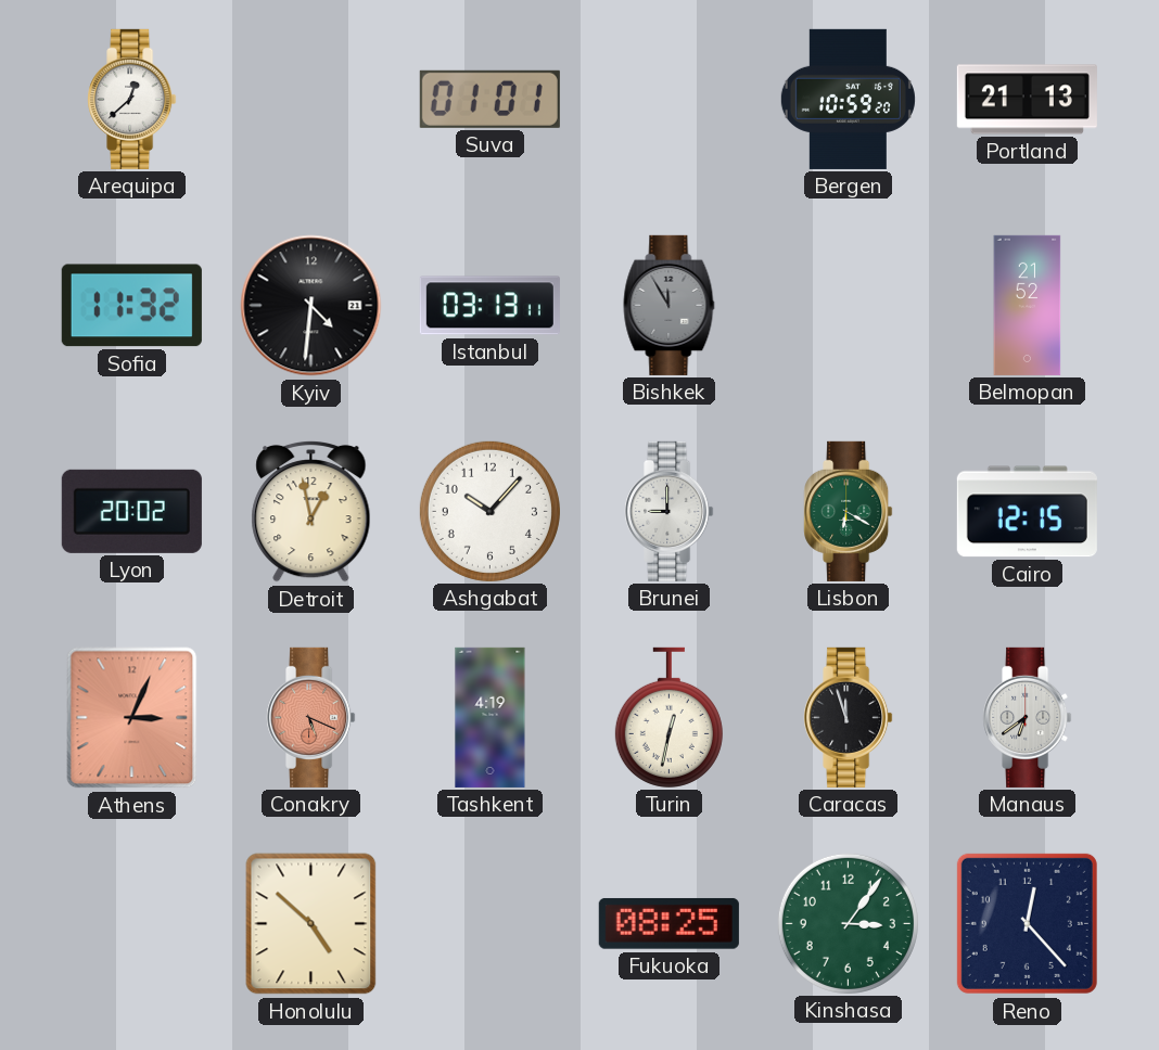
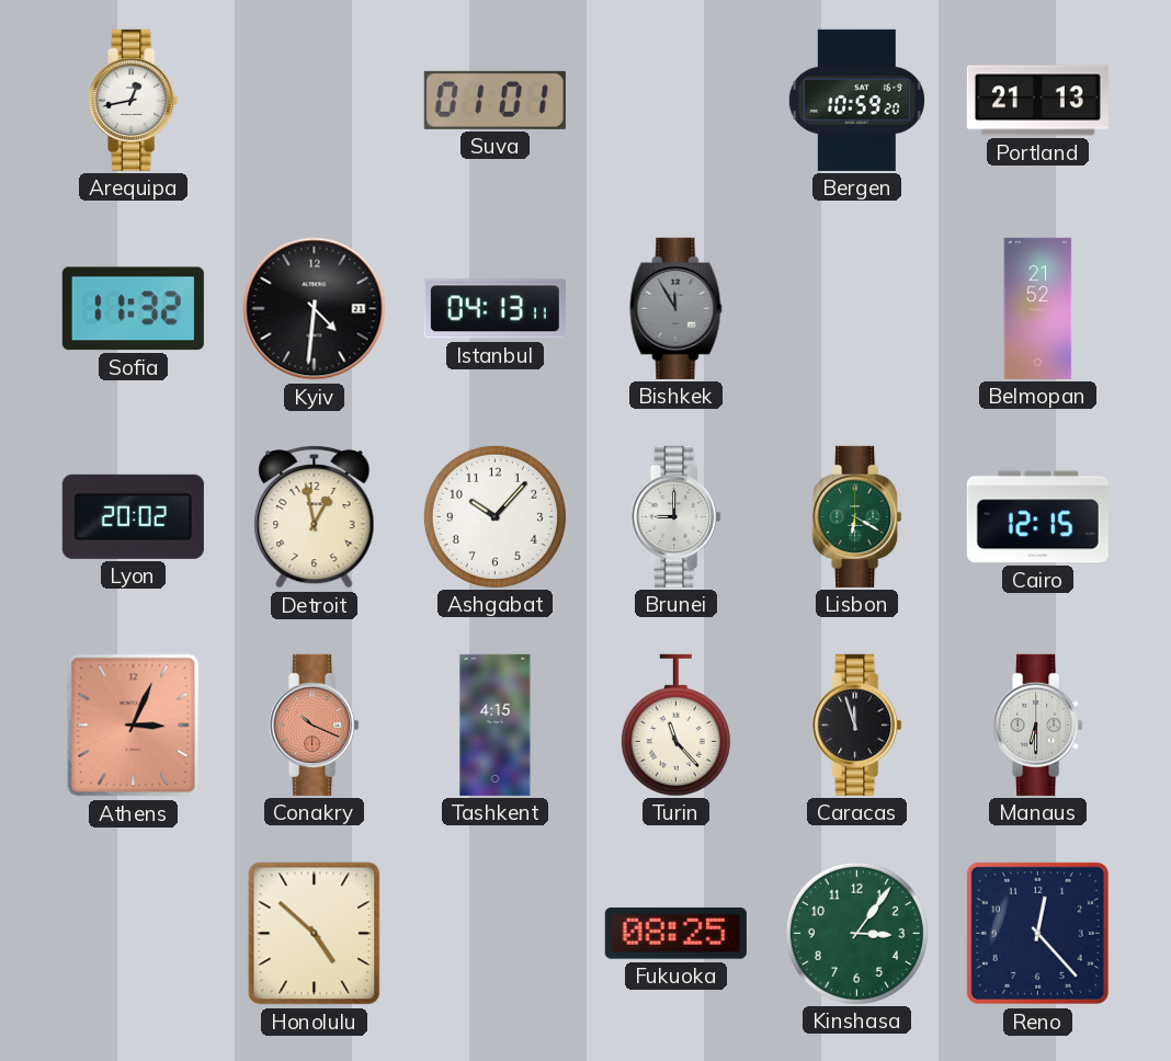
Arequipa: 12:38 -> 12:43
Istanbul: 03:13 -> 04:13
Conakry: 5:19 -> 10:19
Tashkent: 4:19 -> 4:15
Turin: 12:32 -> 11:23
Manaus: 6:39 -> 6:30
